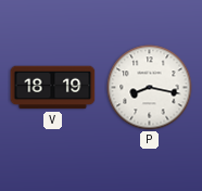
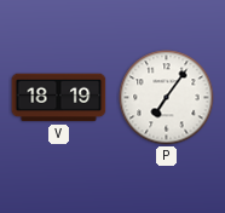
P: 8:17 -> 7:06
